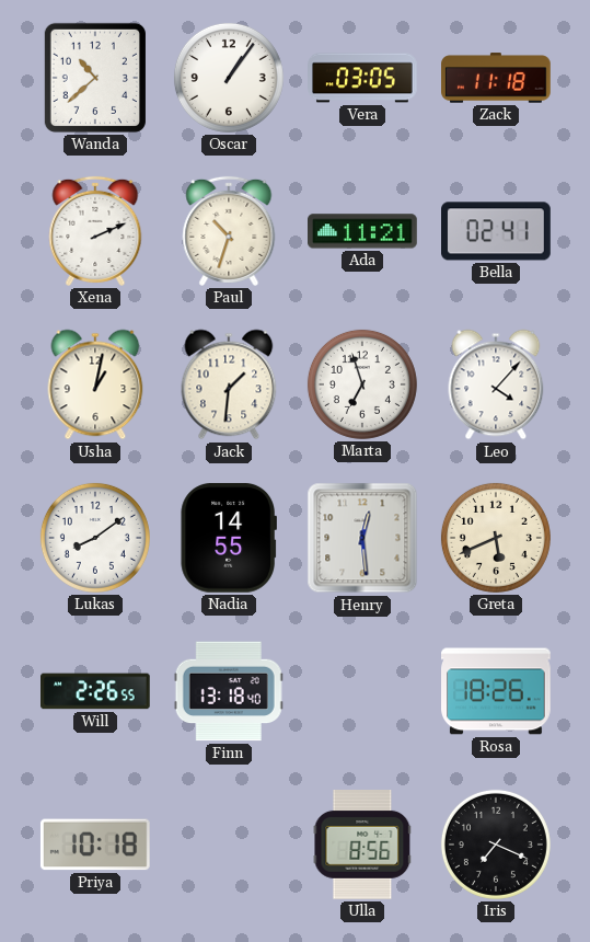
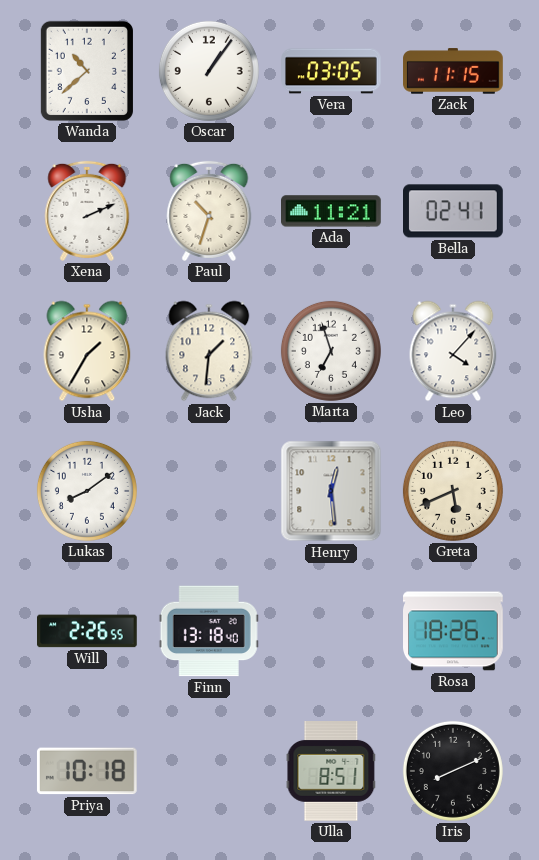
Zack: 11:18 -> 11:15
Usha: 1:02 -> 1:35
Nadia: 14:55 -> none
Ulla: 8:56 -> 8:51
Iris: 7:19 -> 8:11
